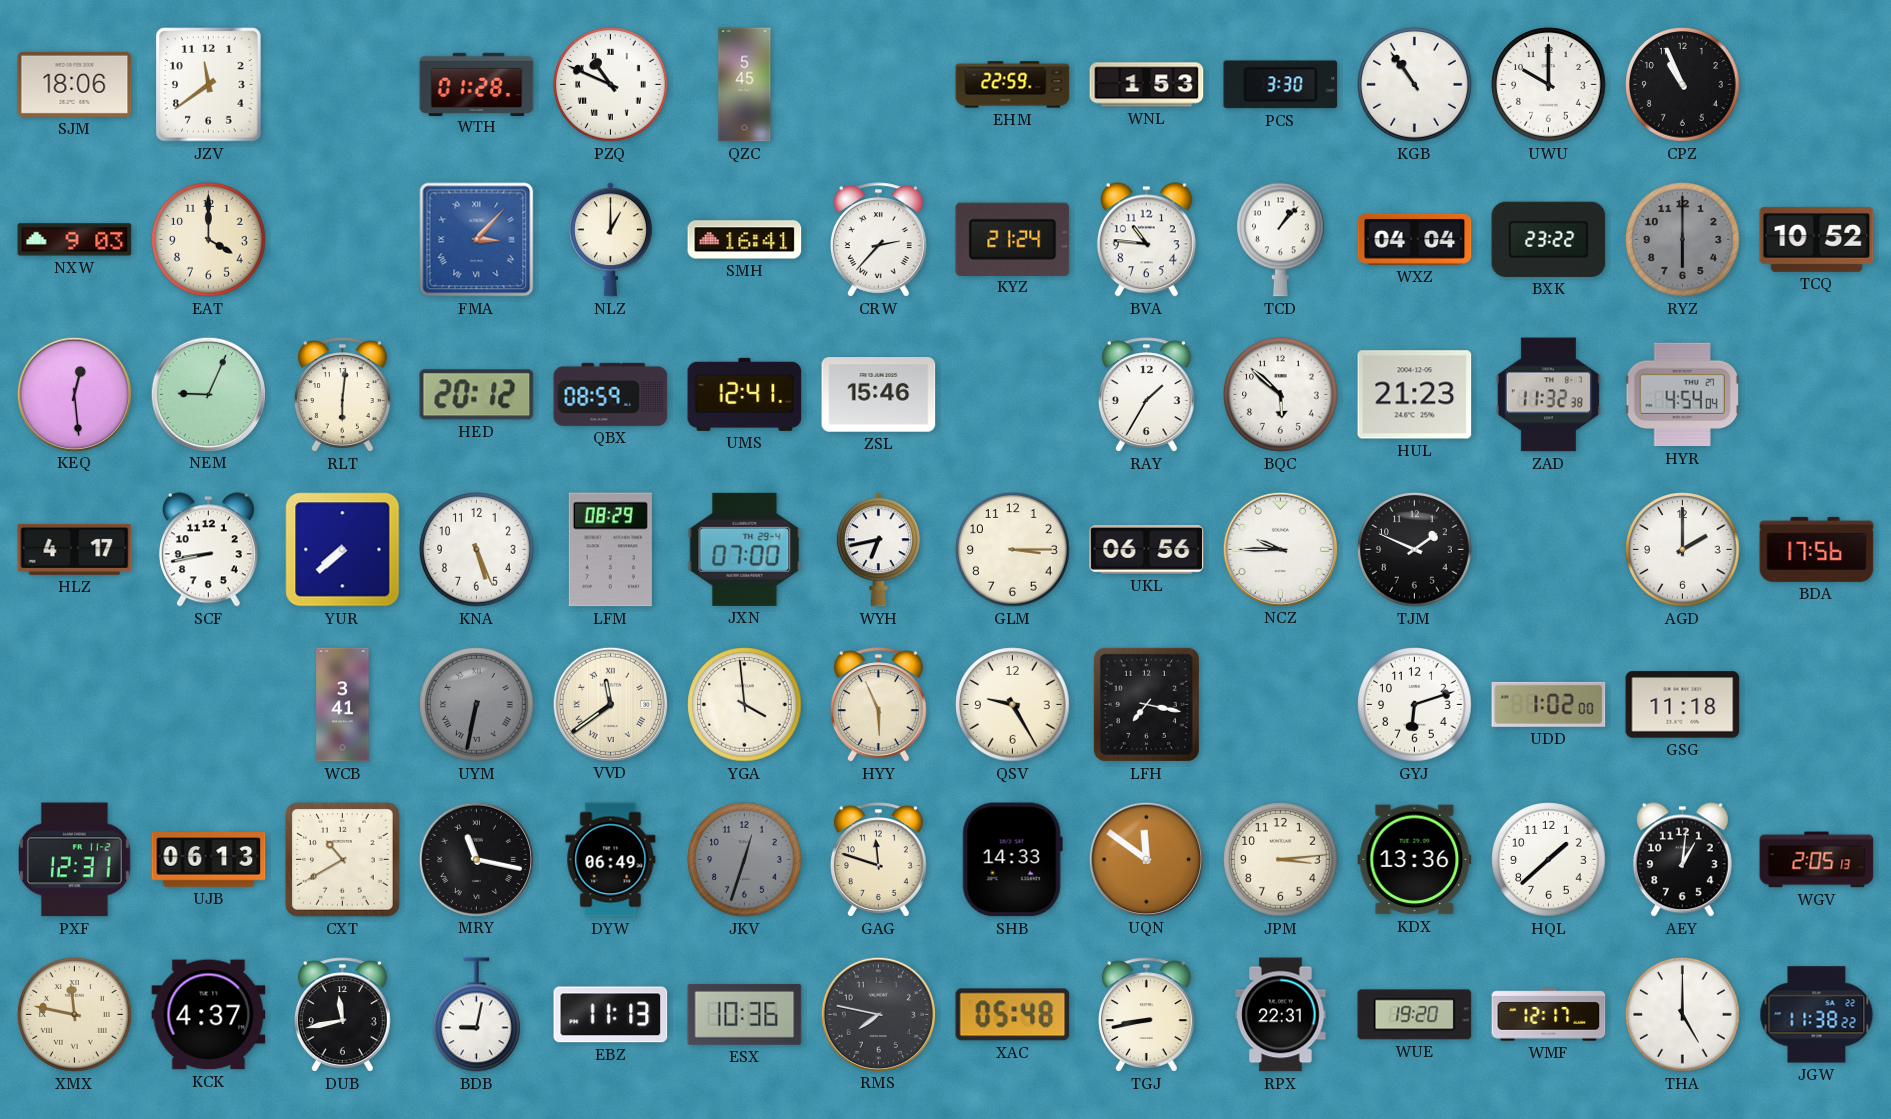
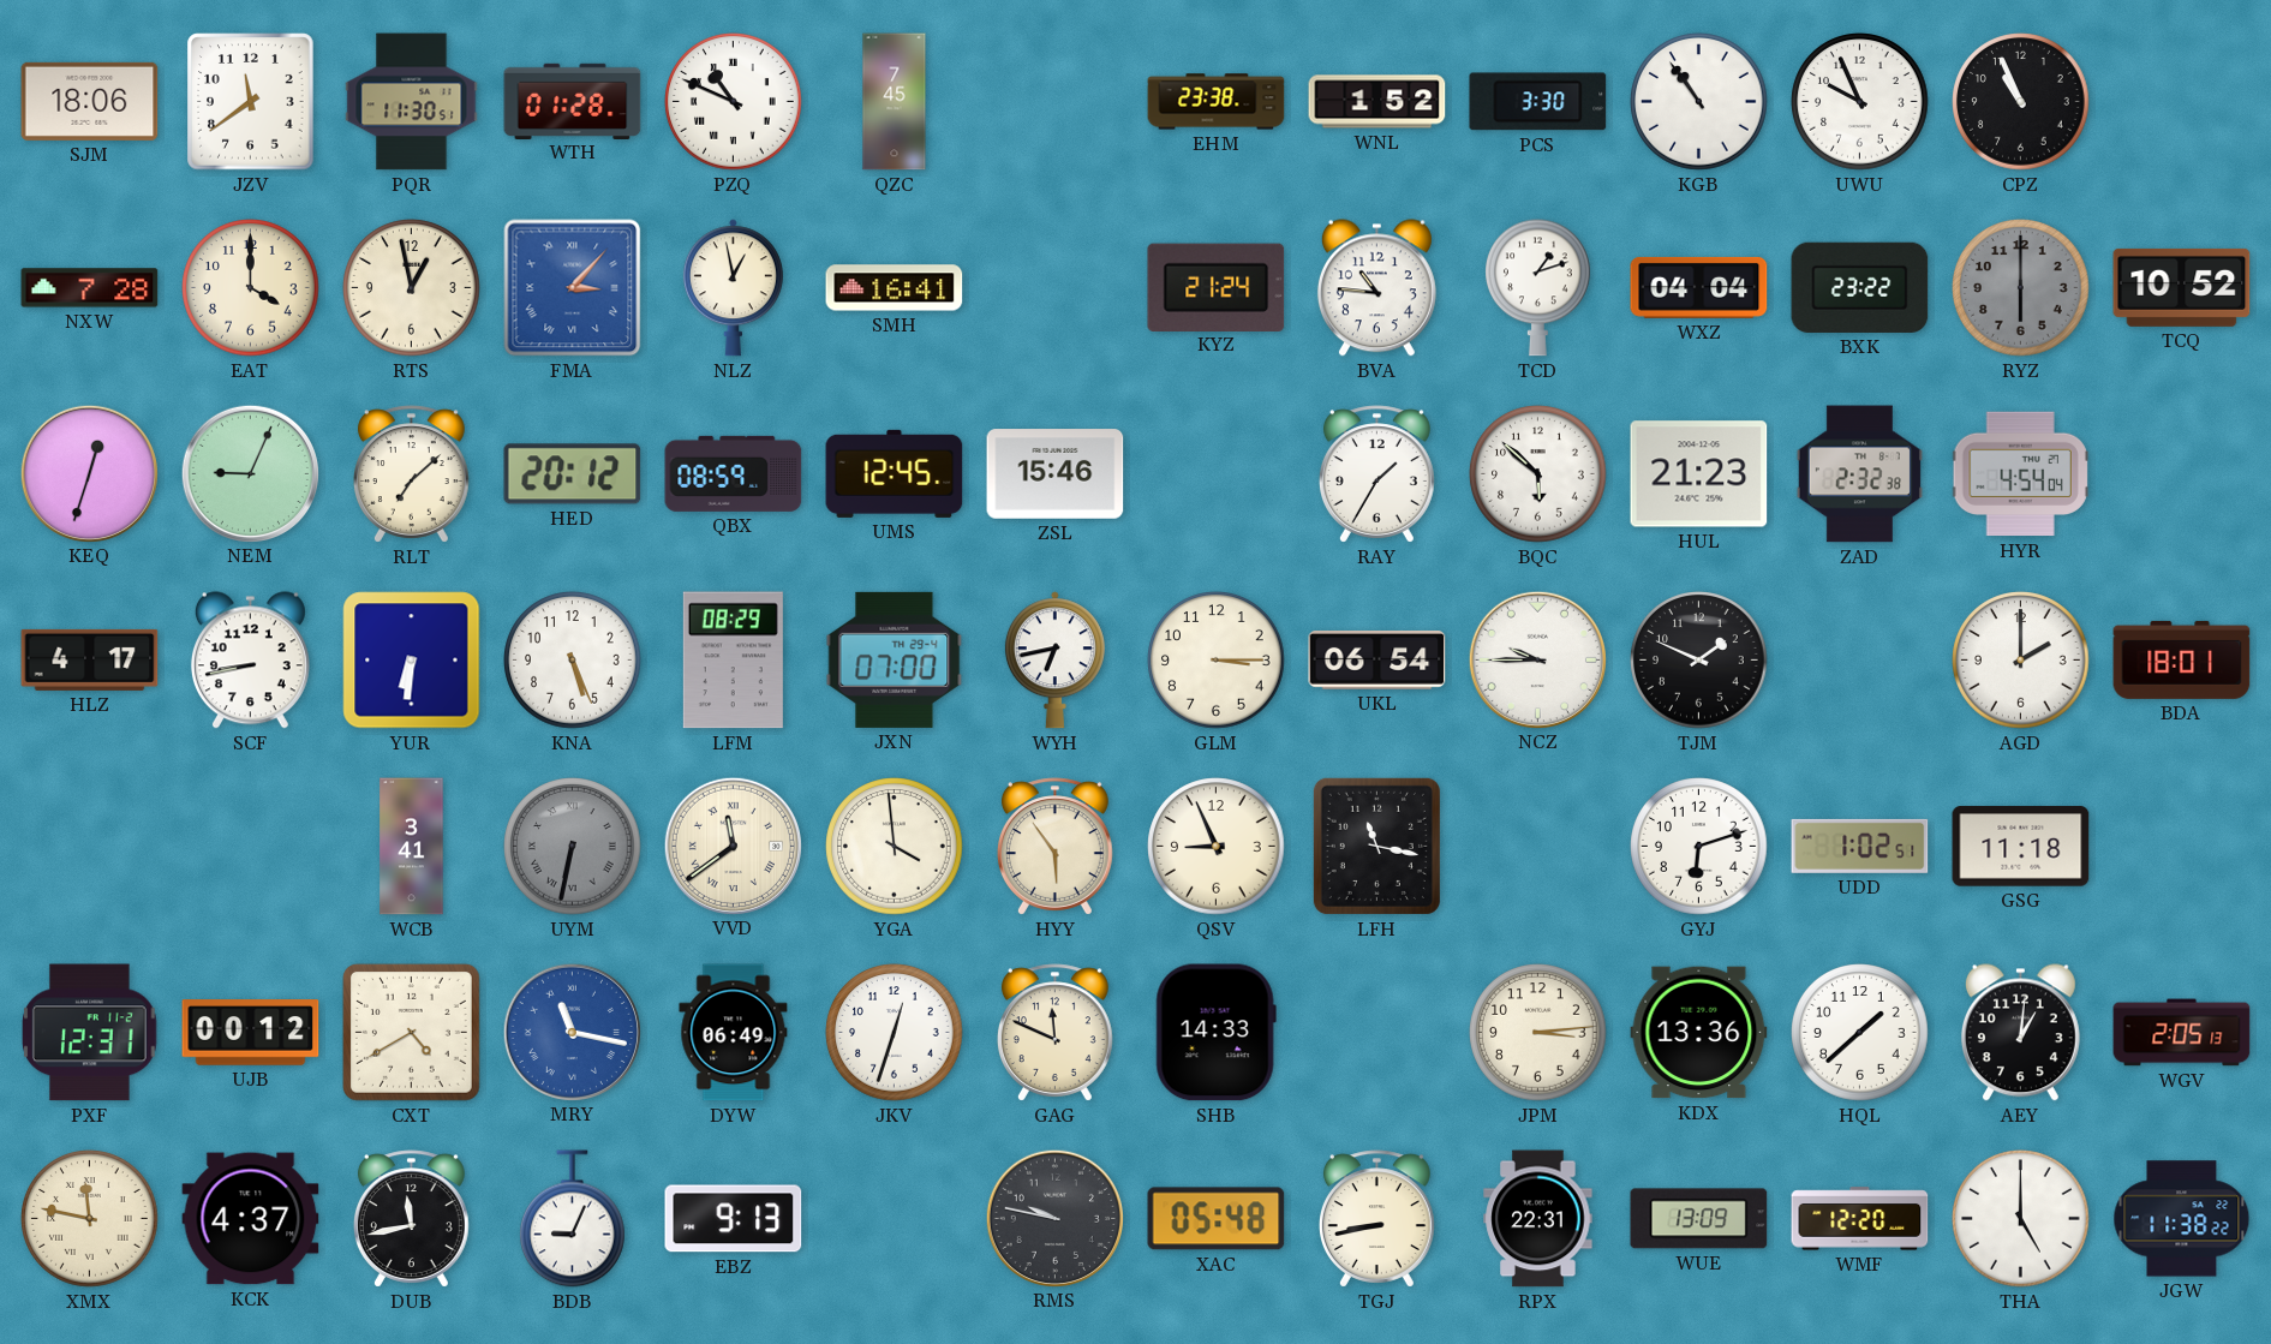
PQR: none -> 11:30
QZC: 5:45 -> 7:45
EHM: 22:59 -> 23:38
WNL: 1:53 -> 1:52
UWU: 10:00 -> 9:56
NXW: 9:03 -> 7:28
RTS: none -> 12:58
NLZ: 1:00 -> 12:58
CRW: 2:37 -> none
TCD: 1:07 -> 1:12
KEQ: 12:29 -> 12:33
RLT: 6:01 -> 7:08
UMS: 12:41 -> 12:45
ZAD: 11:32 -> 2:32
YUR: 7:38 -> 6:31
UKL: 06:56 -> 06:54
BDA: 17:56 -> 18:01
HYY: 5:56 -> 5:54
QSV: 9:25 -> 8:56
LFH: 7:17 -> 11:17
UDD: 1:02:00 -> 1:02:51
UJB: 06:13 -> 00:12
CXT: 10:40 -> 4:40
MRY dial: black -> blue
JKV dial: grey -> white
GAG: 11:48 -> 11:49
UQN: 11:51 -> none
BDB: 9:02 -> 9:04
EBZ: 11:13 -> 9:13
ESX: 10:36 -> none
RMS: 7:47 -> 9:47
WUE: 19:20 -> 13:09
WMF: 12:17 -> 12:20
